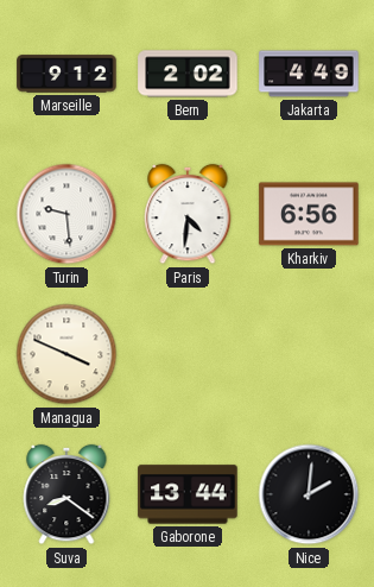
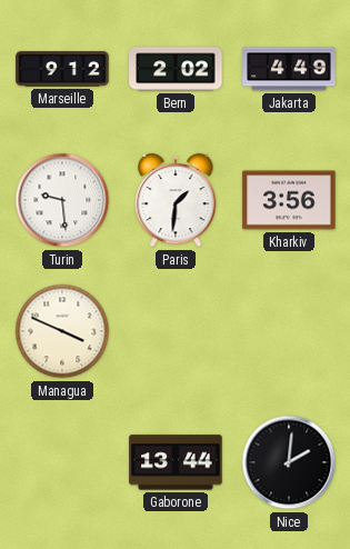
Paris: 4:31 -> 1:31
Kharkiv: 6:56 -> 3:56
Suva: 8:21 -> none
